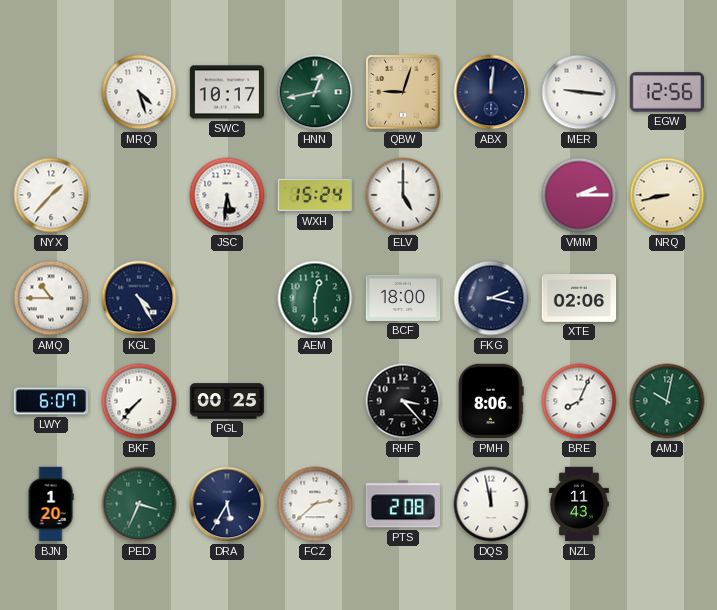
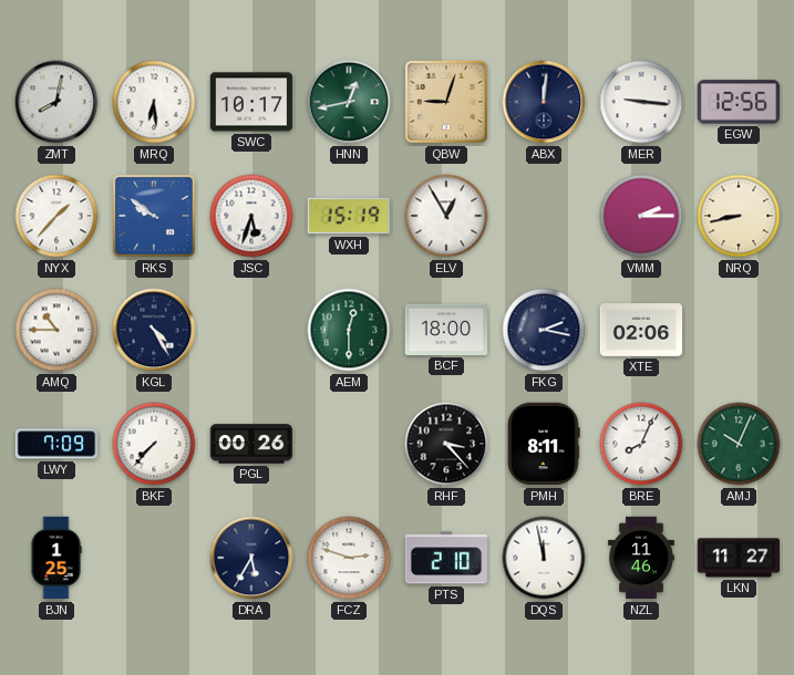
ZMT: none -> 8:02
MRQ: 4:27 -> 6:29
RKS: none -> 9:51
JSC: 5:31 -> 5:33
WXH: 15:24 -> 15:19
ELV: 5:00 -> 12:55
LWY: 6:07 -> 7:09
PGL: 00:25 -> 00:26
PMH: 8:06 -> 8:11
AMJ: 10:02 -> 10:04
BJN: 1:20 -> 1:25
PED: 3:34 -> none
FCZ: 2:38 -> 2:48
PTS: 2:08 -> 2:10
NZL: 11:43 -> 11:46
LKN: none -> 11:27
